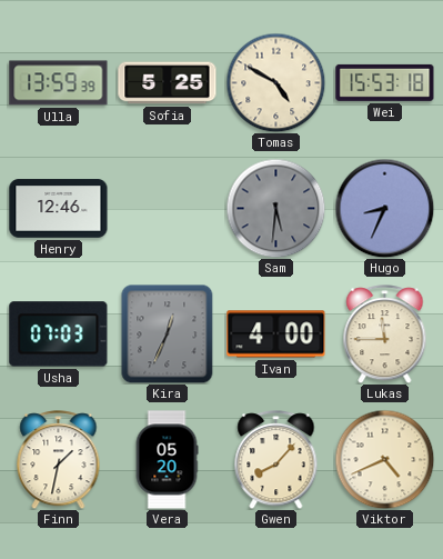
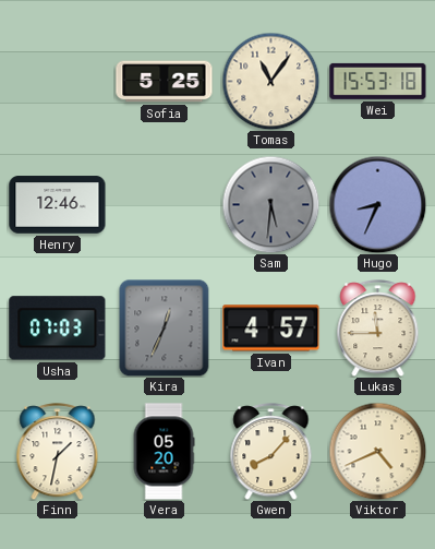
Ulla: 13:59 -> none
Tomas: 4:50 -> 11:06
Ivan: 4:00 -> 4:57
